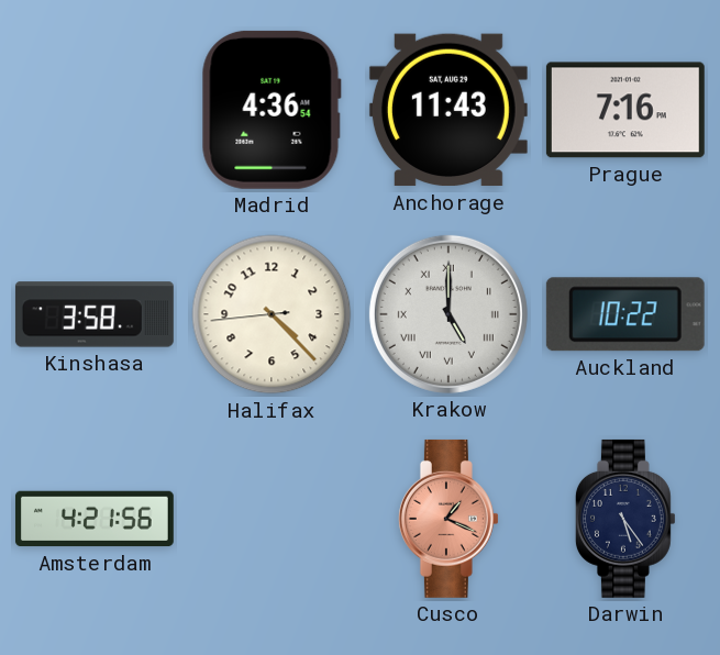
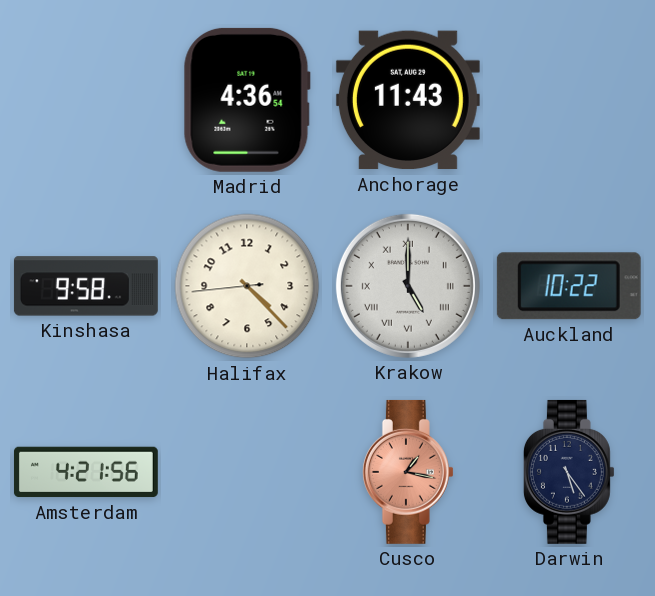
Prague: 7:16 -> none
Kinshasa: 3:58 -> 9:58
Cusco: 1:19 -> 1:17
